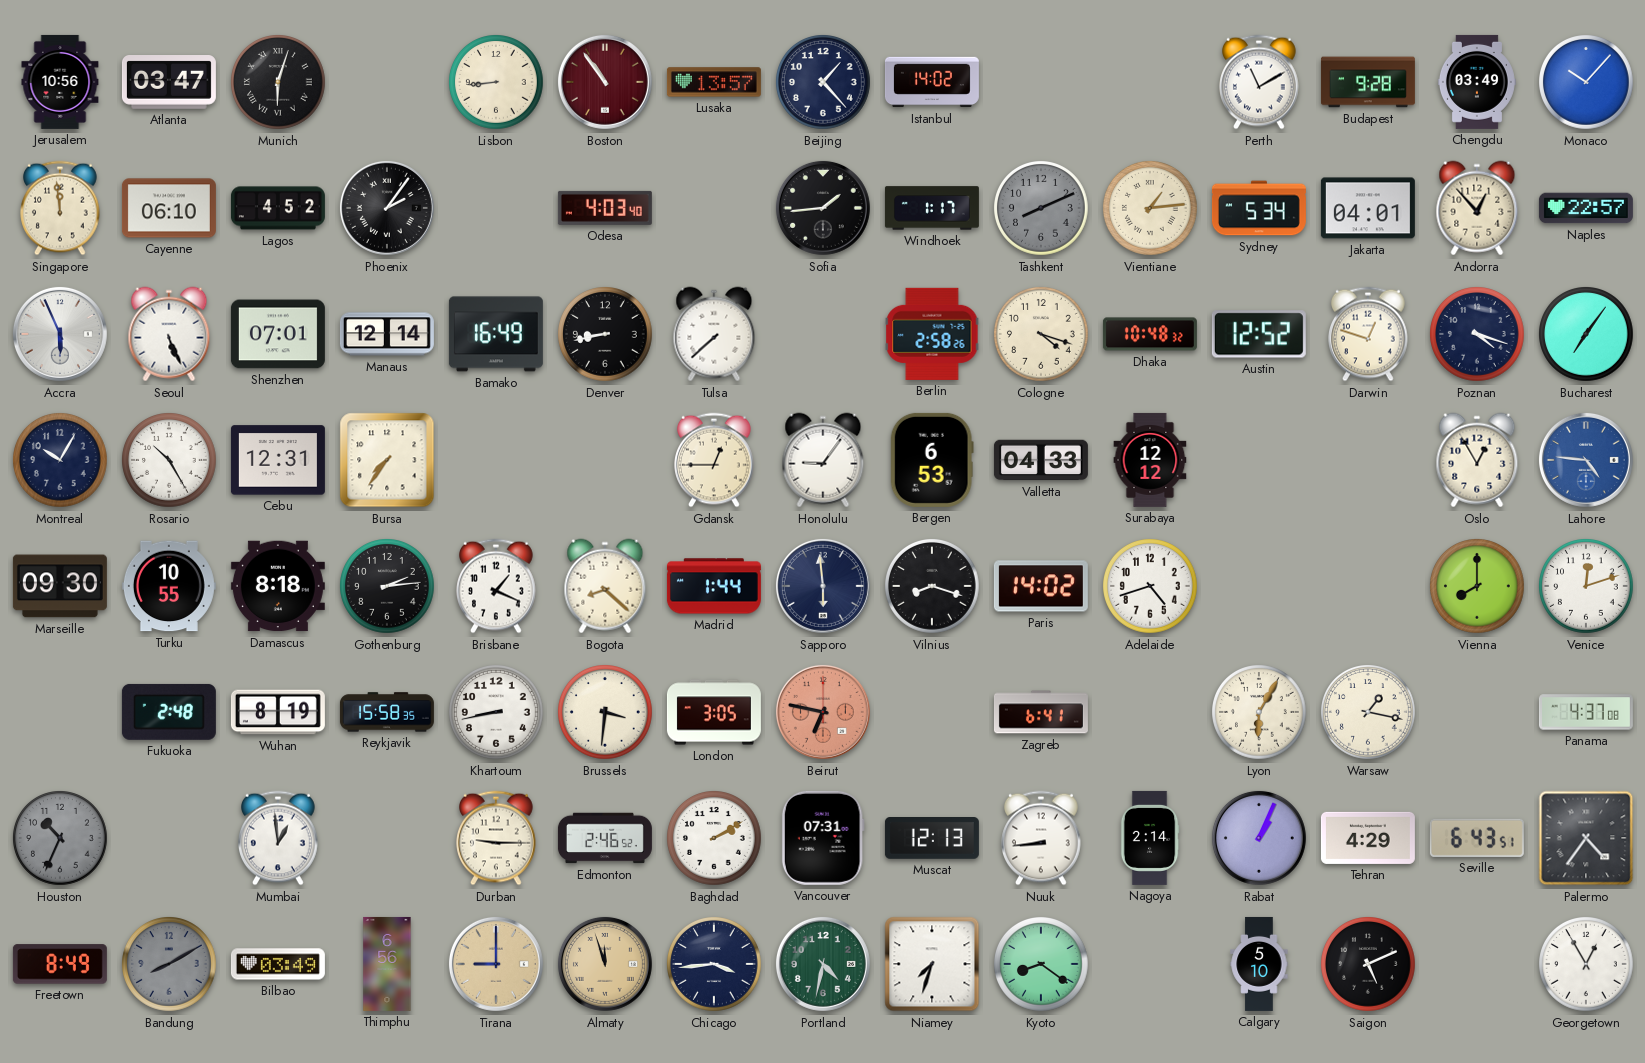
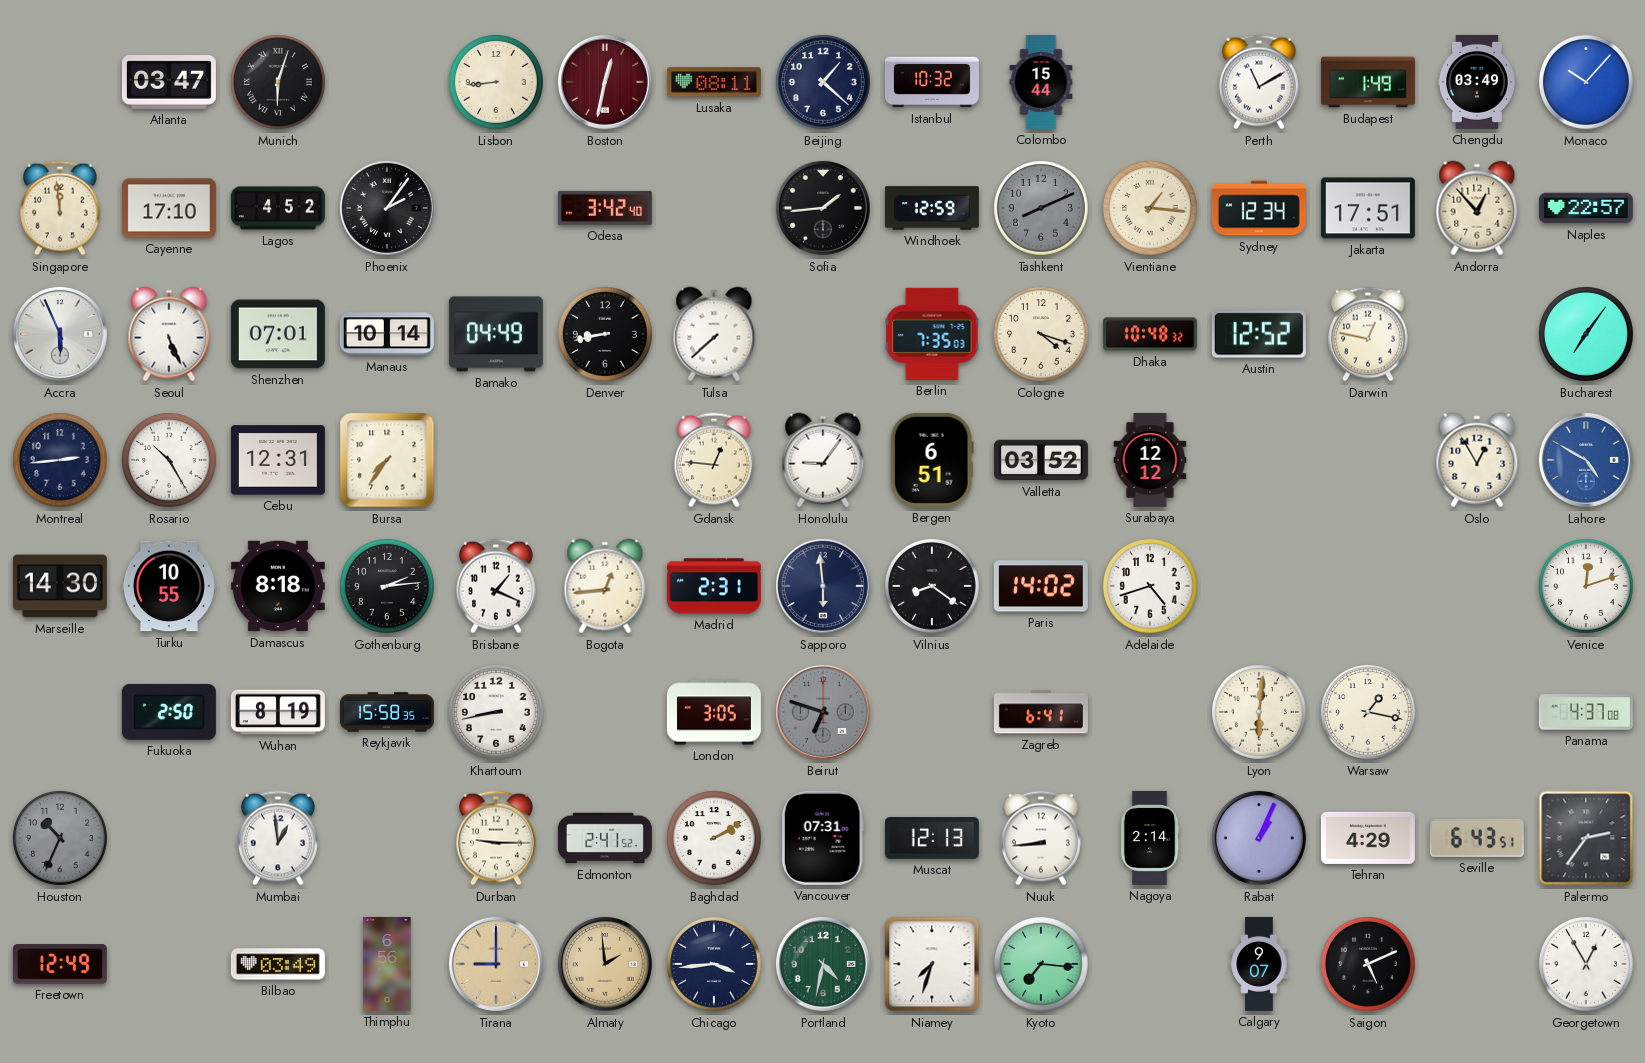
Jerusalem: 10:56 -> none
Boston: 10:54 -> 12:32
Lusaka: 13:57 -> 08:11
Beijing: 1:23 -> 1:22
Istanbul: 14:02 -> 10:32
Colombo: none -> 15:44
Budapest: 9:28 -> 1:49
Cayenne: 06:10 -> 17:10
Odesa: 4:03 -> 3:42
Windhoek: 1:17 -> 12:59
Vientiane: 1:14 -> 1:16
Sydney: 5:34 -> 12:34
Jakarta: 04:01 -> 17:51
Manaus: 12:14 -> 10:14
Bamako: 16:49 -> 04:49
Berlin: 2:58 -> 7:35
Darwin: 12:48 -> 12:47
Poznan: 4:18 -> none
Montreal: 10:05 -> 2:44
Gdansk: 12:45 -> 12:46
Bergen: 6:53 -> 6:51
Valletta: 04:33 -> 03:52
Lahore: 4:46 -> 4:50
Marseille: 09:30 -> 14:30
Bogota: 8:22 -> 12:44
Madrid: 1:44 -> 2:31
Vilnius: 8:18 -> 8:21
Vienna: 8:00 -> none
Fukuoka: 2:48 -> 2:50
Brussels: 3:31 -> none
Beirut: 6:47 -> 6:48
Beirut dial: salmon -> grey
Lyon: 6:05 -> 6:01
Edmonton: 2:46 -> 2:41
Palermo: 4:36 -> 2:36
Freetown: 8:49 -> 12:49
Bandung: 8:10 -> none
Almaty: 11:57 -> 1:59
Kyoto: 8:21 -> 7:16
Calgary: 5:10 -> 9:07
